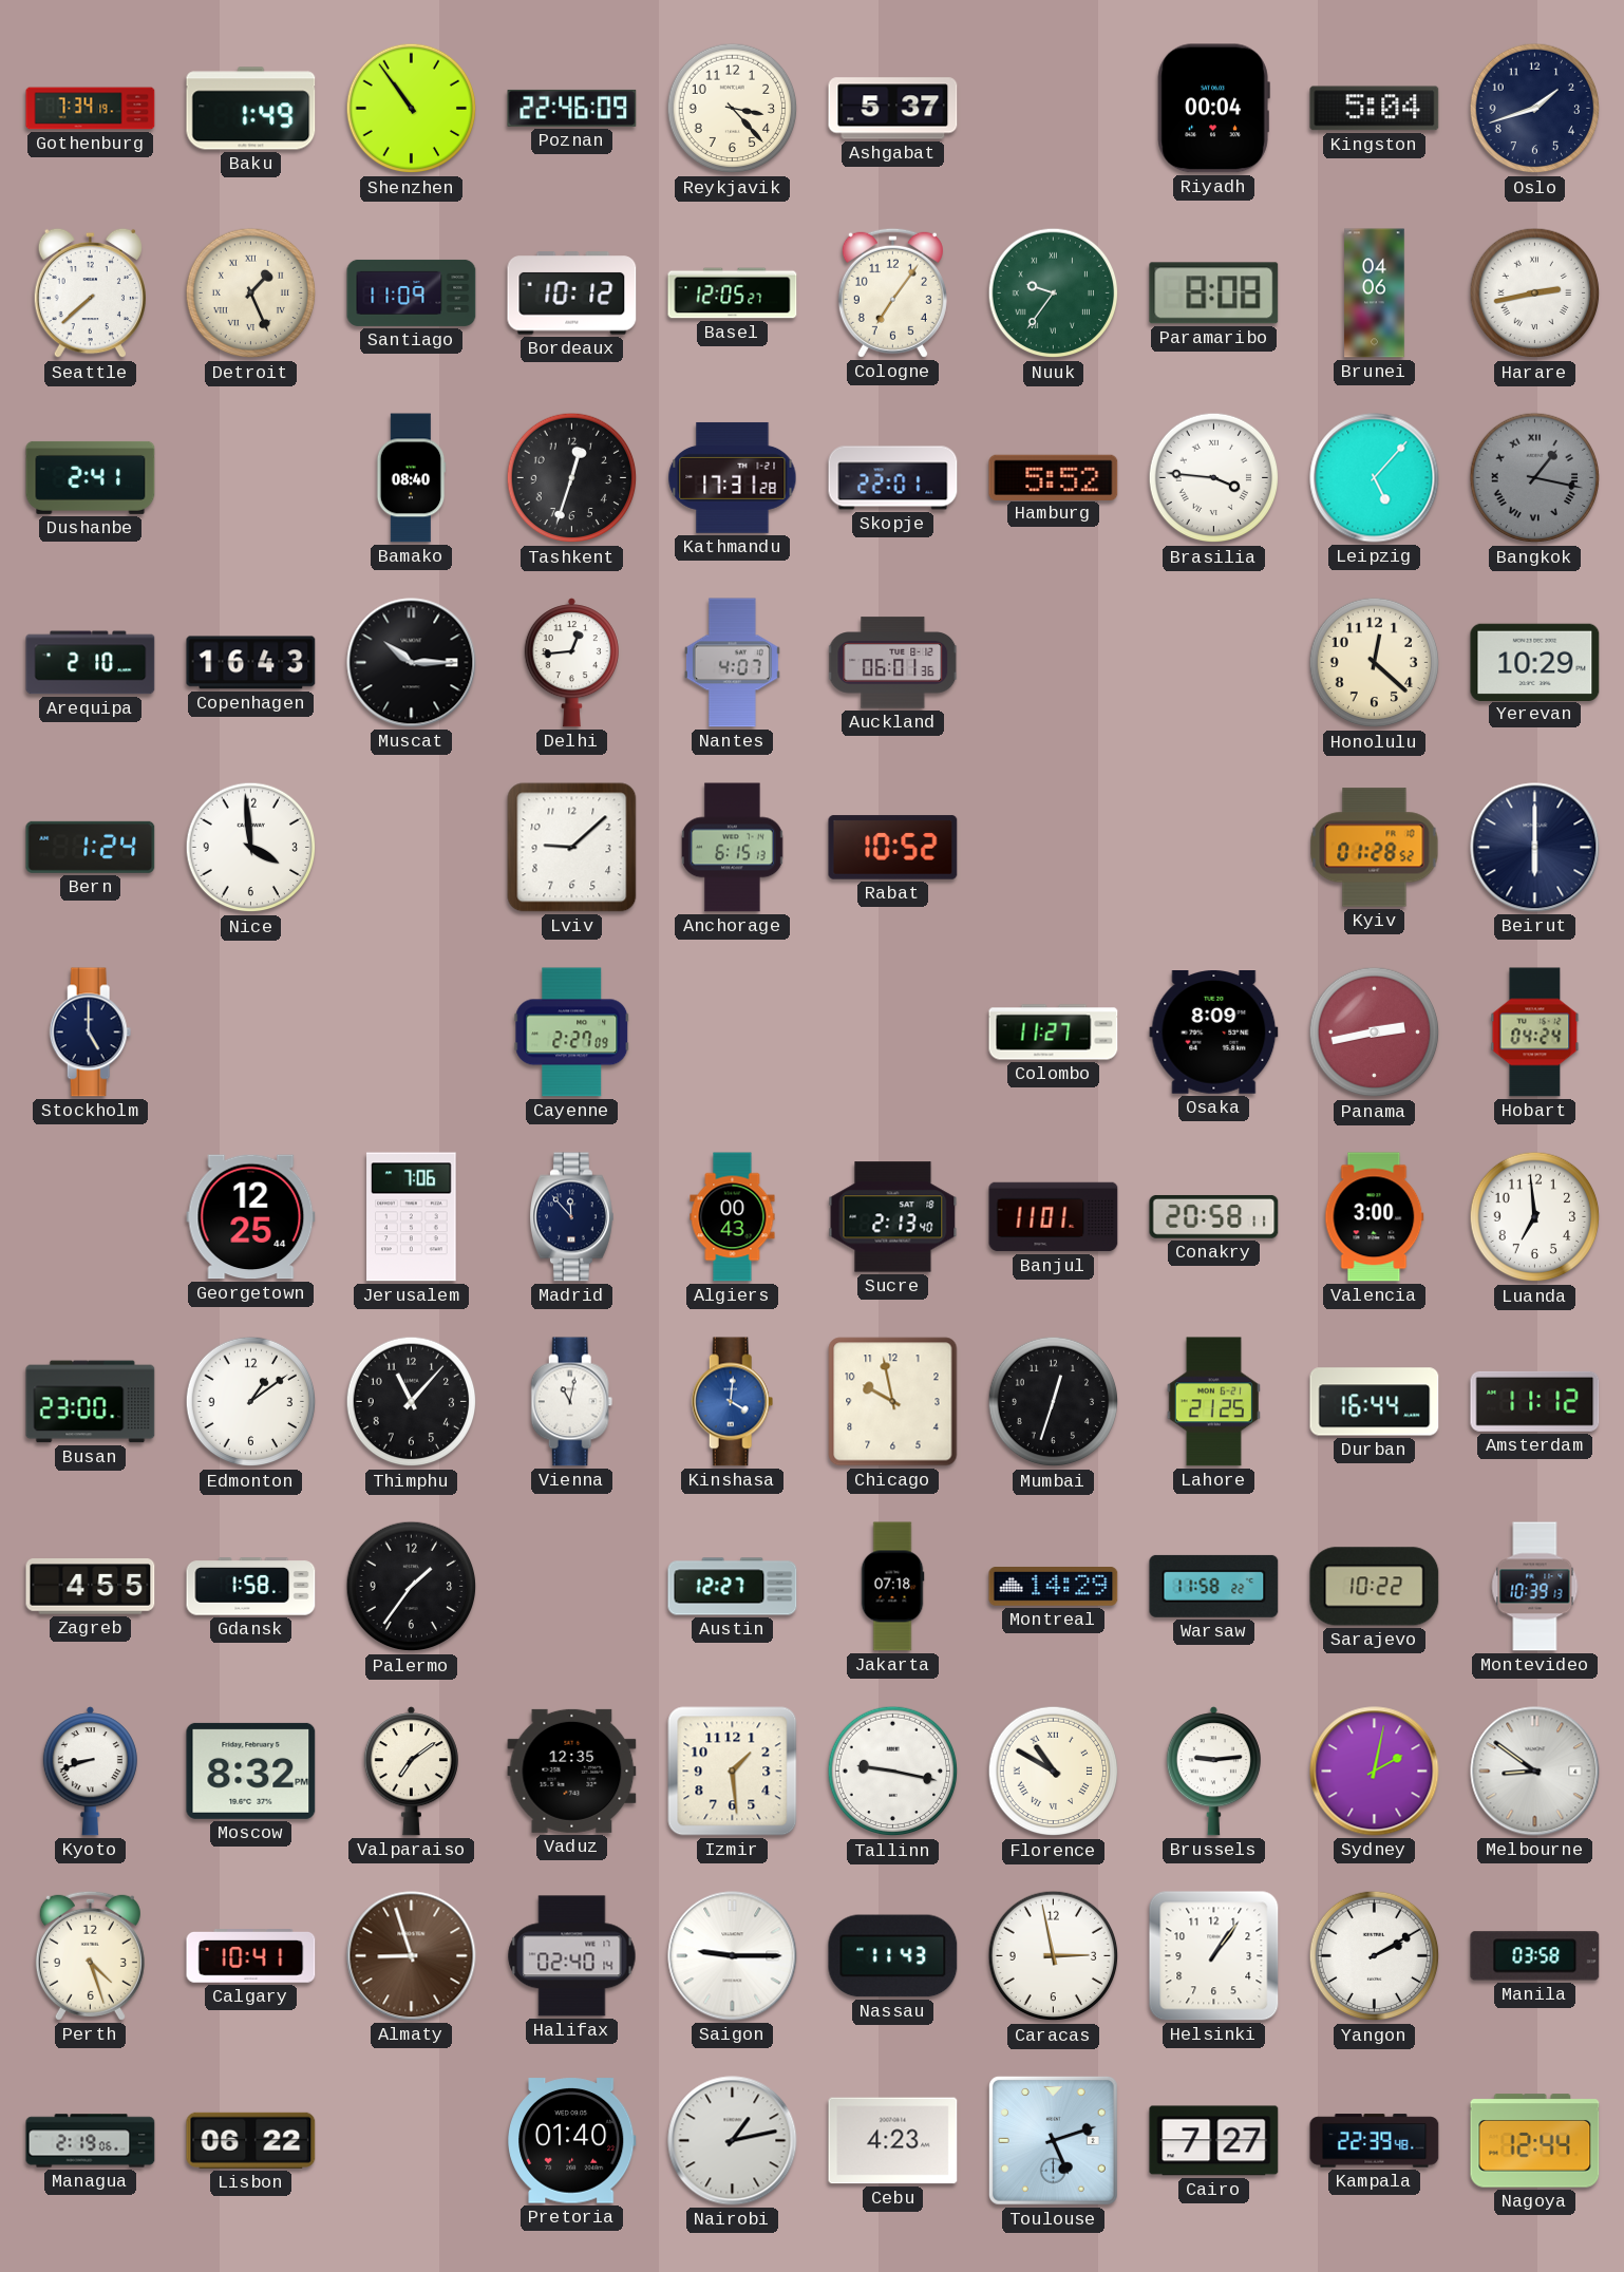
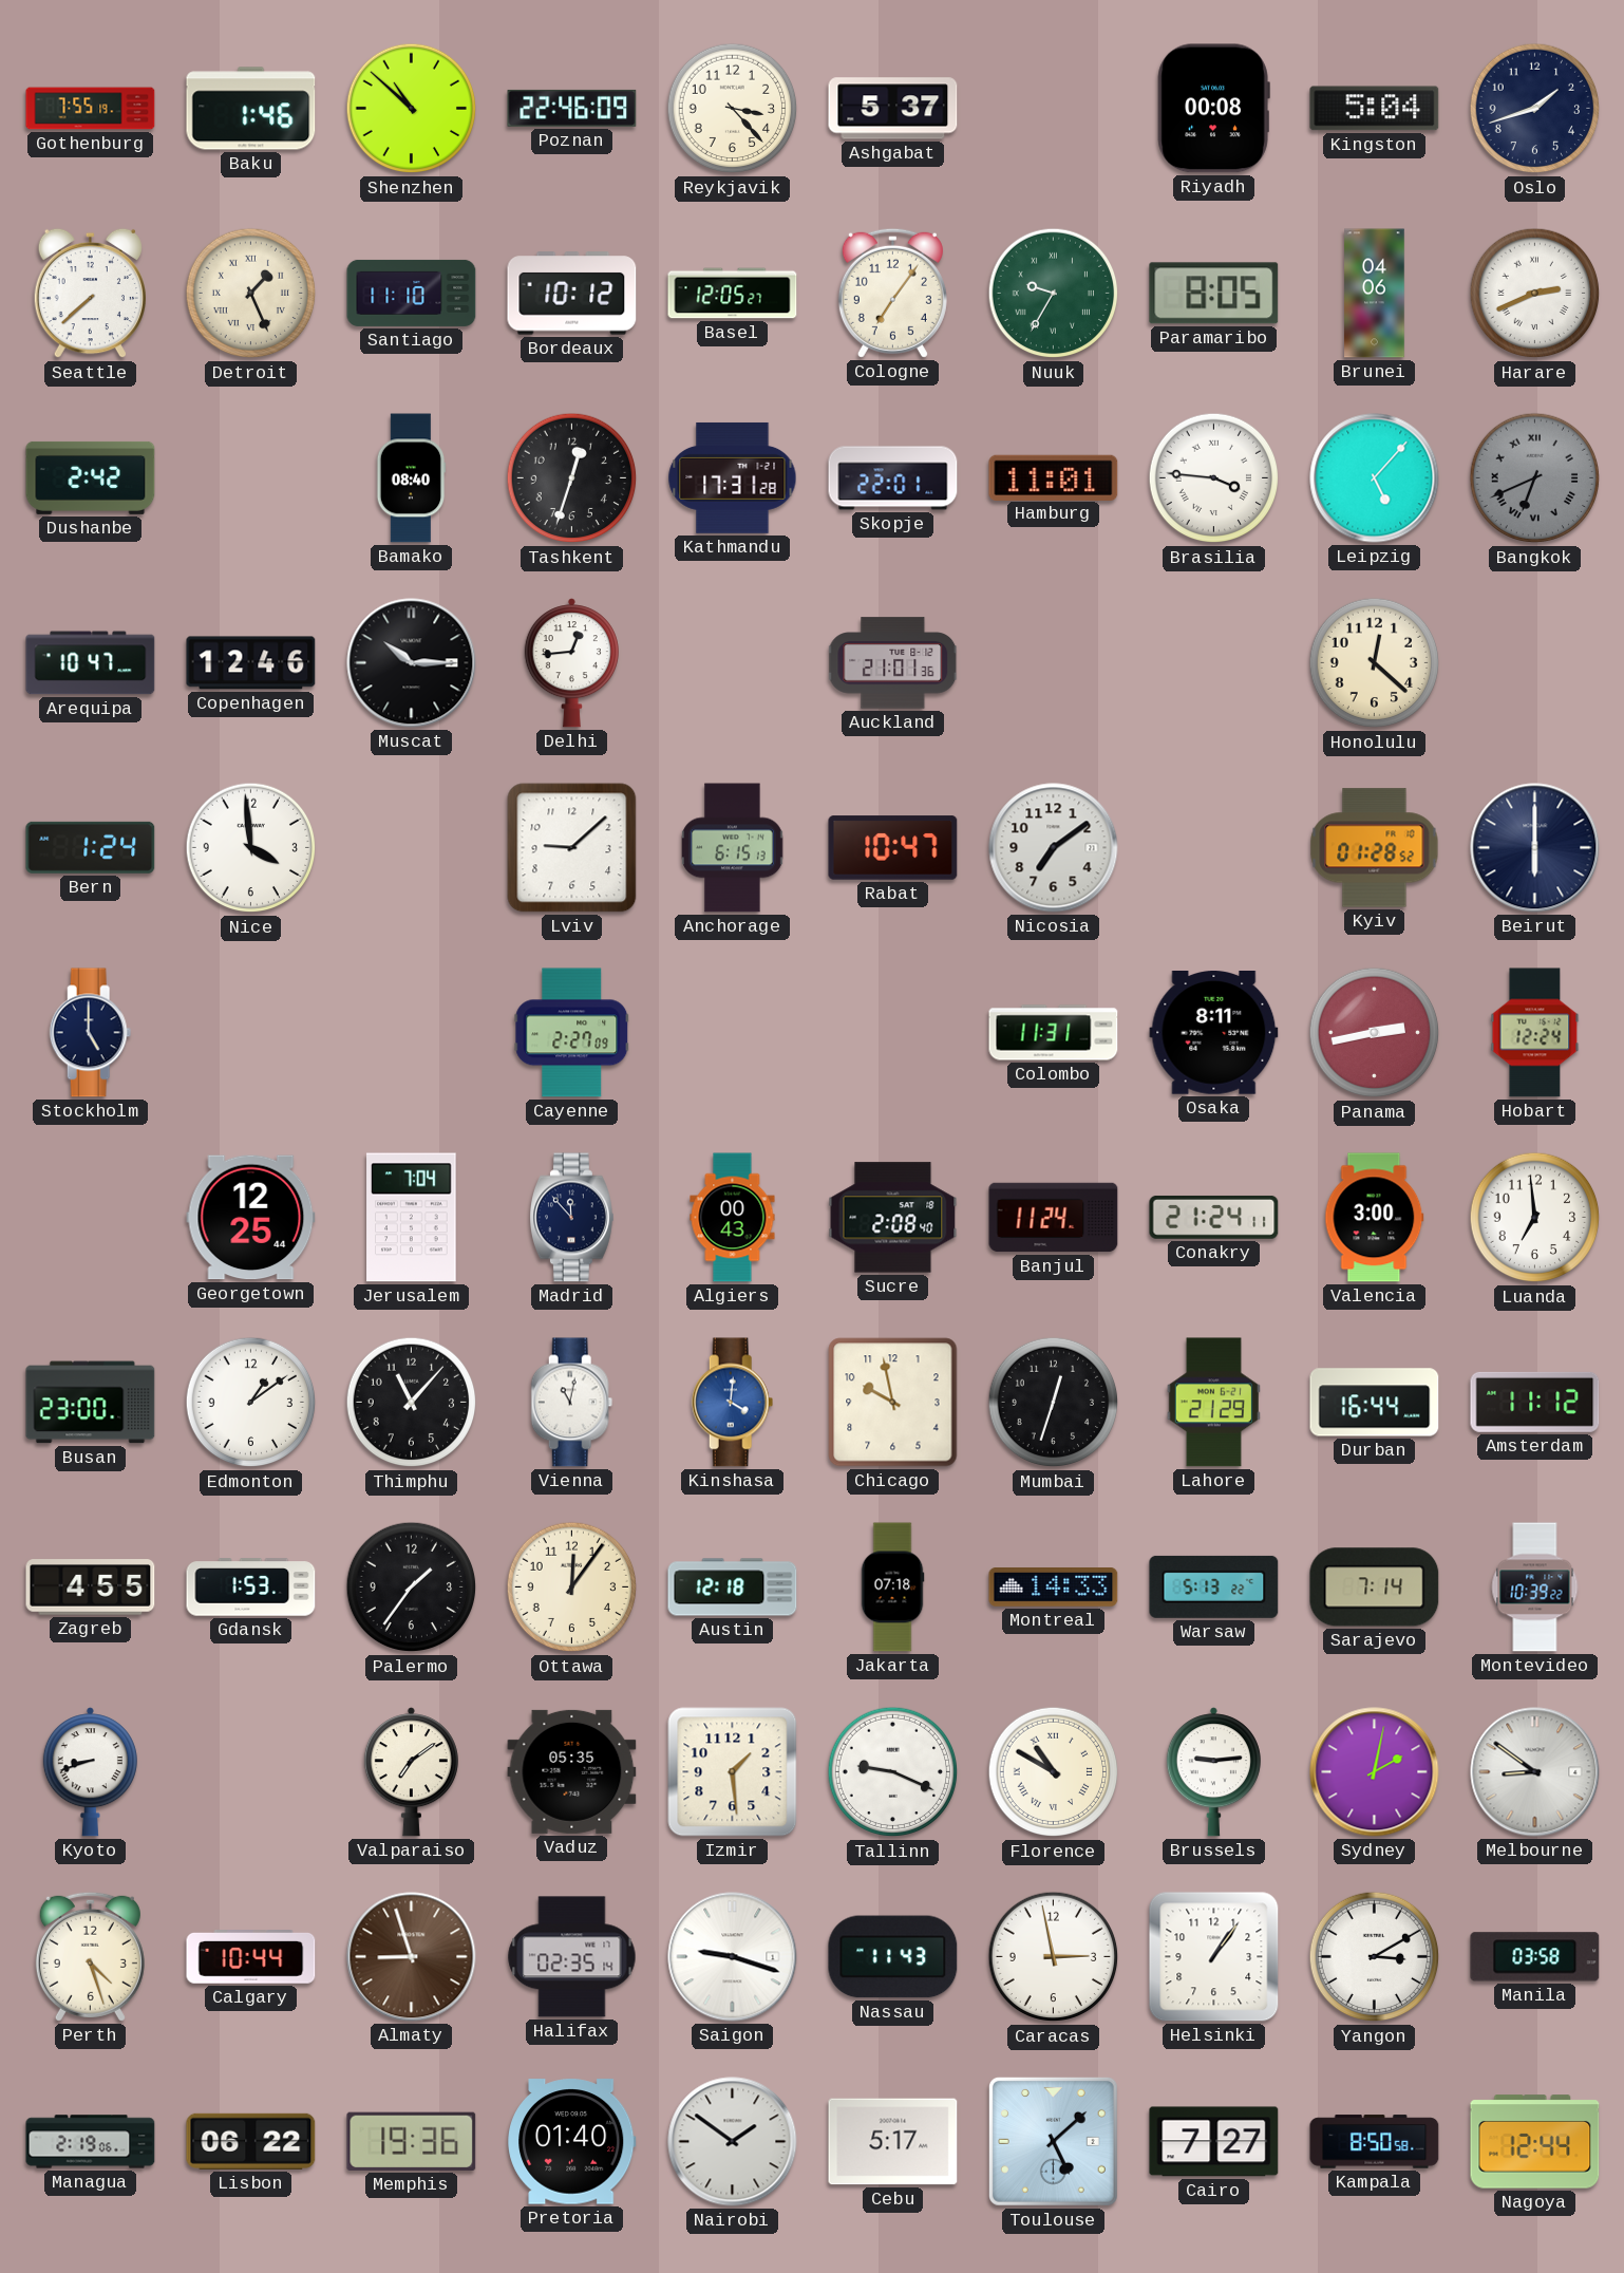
Gothenburg: 7:34 -> 7:55
Baku: 1:49 -> 1:46
Shenzhen: 10:54 -> 10:52
Riyadh: 00:04 -> 00:08
Santiago: 11:09 -> 11:10
Nuuk: 9:36 -> 9:35
Paramaribo: 8:08 -> 8:05
Harare: 2:43 -> 2:41
Dushanbe: 2:41 -> 2:42
Hamburg: 5:52 -> 11:01
Bangkok: 1:17 -> 6:41
Arequipa: 2:10 -> 10:47
Copenhagen: 16:43 -> 12:46
Nantes: 4:07 -> none
Auckland: 06:01 -> 21:01
Yerevan: 10:29 -> none
Rabat: 10:52 -> 10:47
Nicosia: none -> 7:09
Colombo: 11:27 -> 11:31
Osaka: 8:09 -> 8:11
Hobart: 04:24 -> 12:24
Jerusalem: 7:06 -> 7:04
Sucre: 2:13 -> 2:08
Banjul: 11:01 -> 11:24
Conakry: 20:58 -> 21:24
Lahore: 21:25 -> 21:29
Gdansk: 1:58 -> 1:53
Ottawa: none -> 12:06
Austin: 12:27 -> 12:18
Montreal: 14:29 -> 14:33
Warsaw: 11:58 -> 5:13
Sarajevo: 10:22 -> 7:14
Montevideo: 10:39:13 -> 10:39:22
Moscow: 8:32 -> none
Vaduz: 12:35 -> 05:35
Tallinn: 9:17 -> 9:19
Calgary: 10:41 -> 10:44
Halifax: 02:40 -> 02:35
Saigon: 9:15 -> 9:18
Yangon: 2:10 -> 3:10
Memphis: none -> 19:36
Nairobi: 1:13 -> 1:51
Cebu: 4:23 -> 5:17
Toulouse: 5:12 -> 5:08
Kampala: 22:39 -> 8:50
